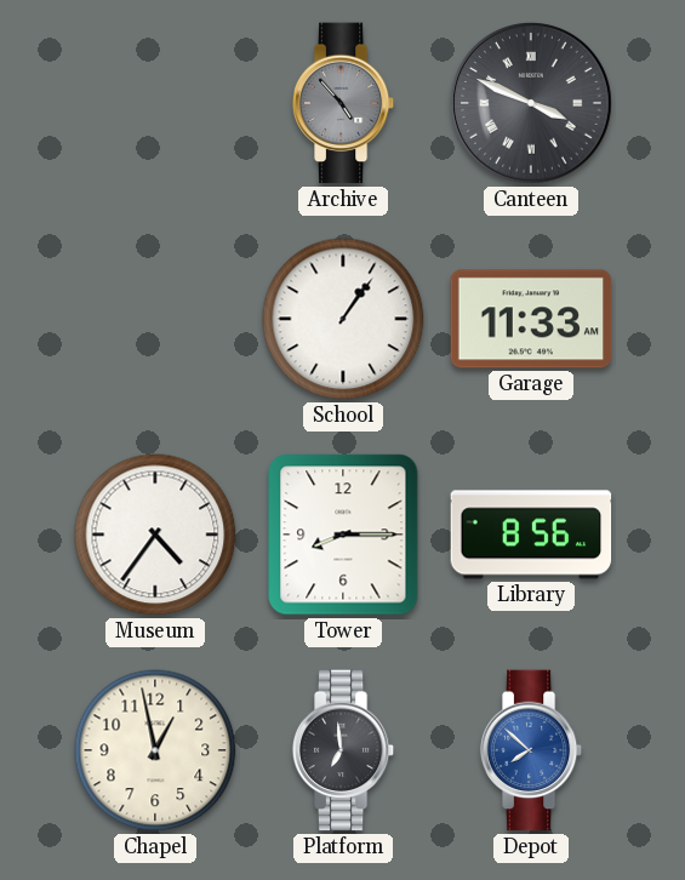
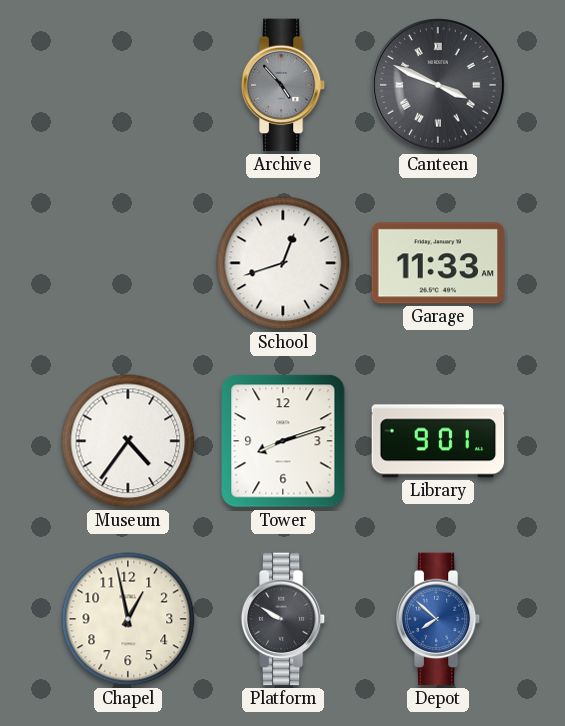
School: 1:06 -> 12:42
Tower: 8:15 -> 8:12
Library: 8:56 -> 9:01
Platform: 6:59 -> 9:50
